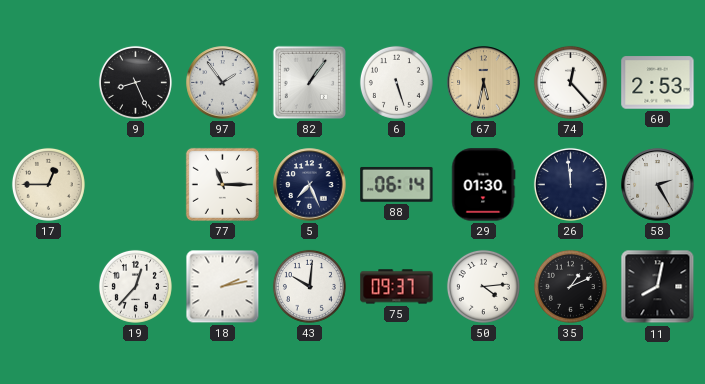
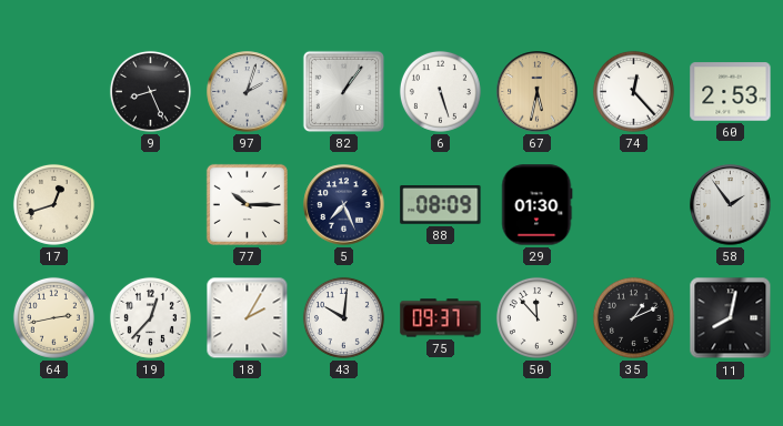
97: 1:54 -> 2:03
17: 12:45 -> 12:42
77: 11:15 -> 10:15
88: 06:14 -> 08:09
26: 11:59 -> none
58: 2:25 -> 1:54
64: none -> 2:43
18: 2:13 -> 2:05
50: 4:14 -> 11:53
